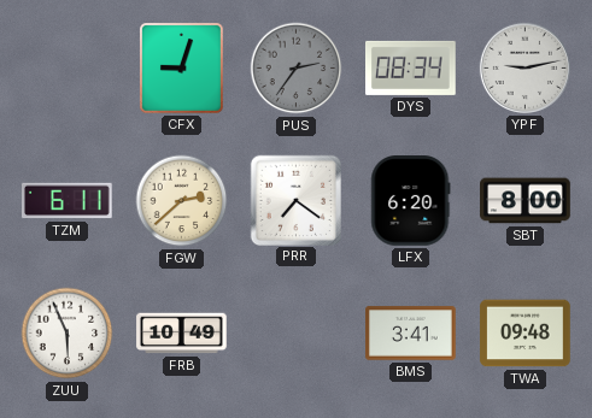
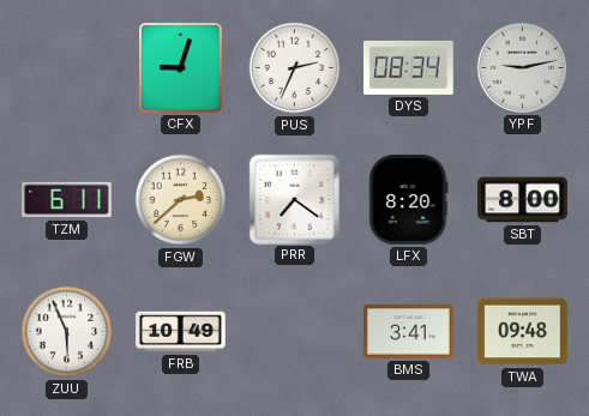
PUS: 2:36 -> 2:34
PUS dial: grey -> white
LFX: 6:20 -> 8:20
